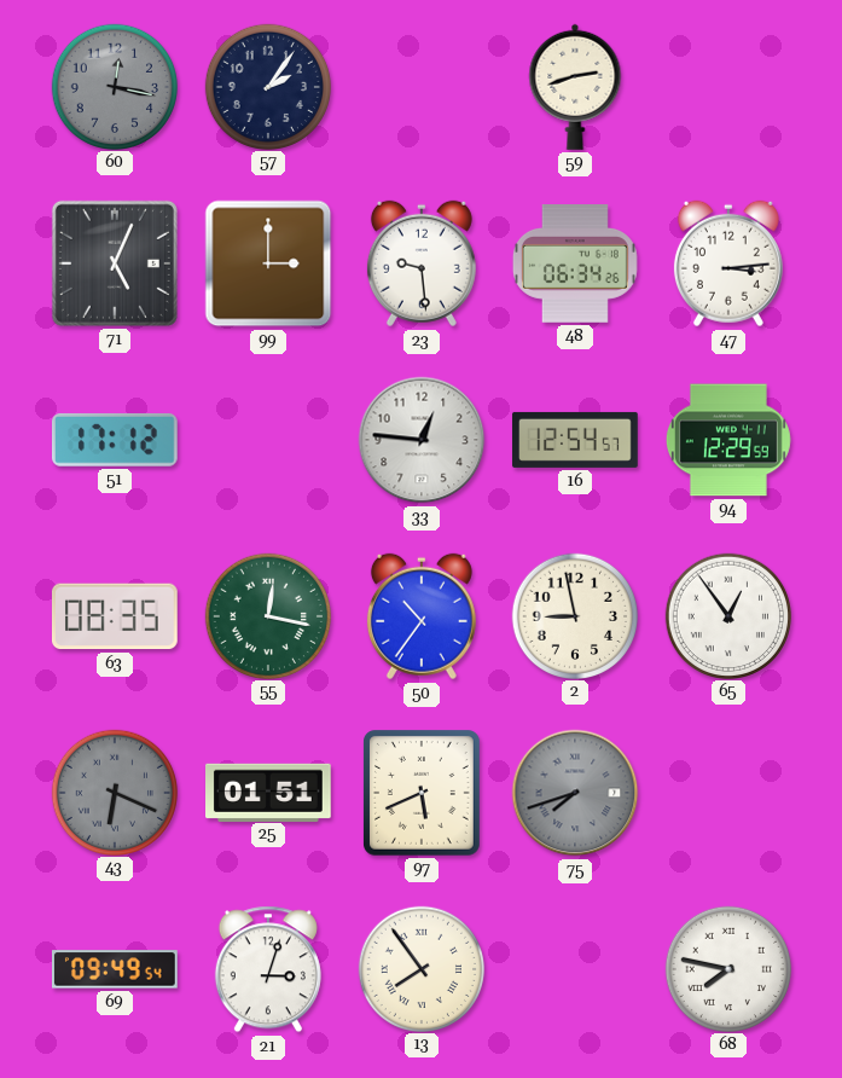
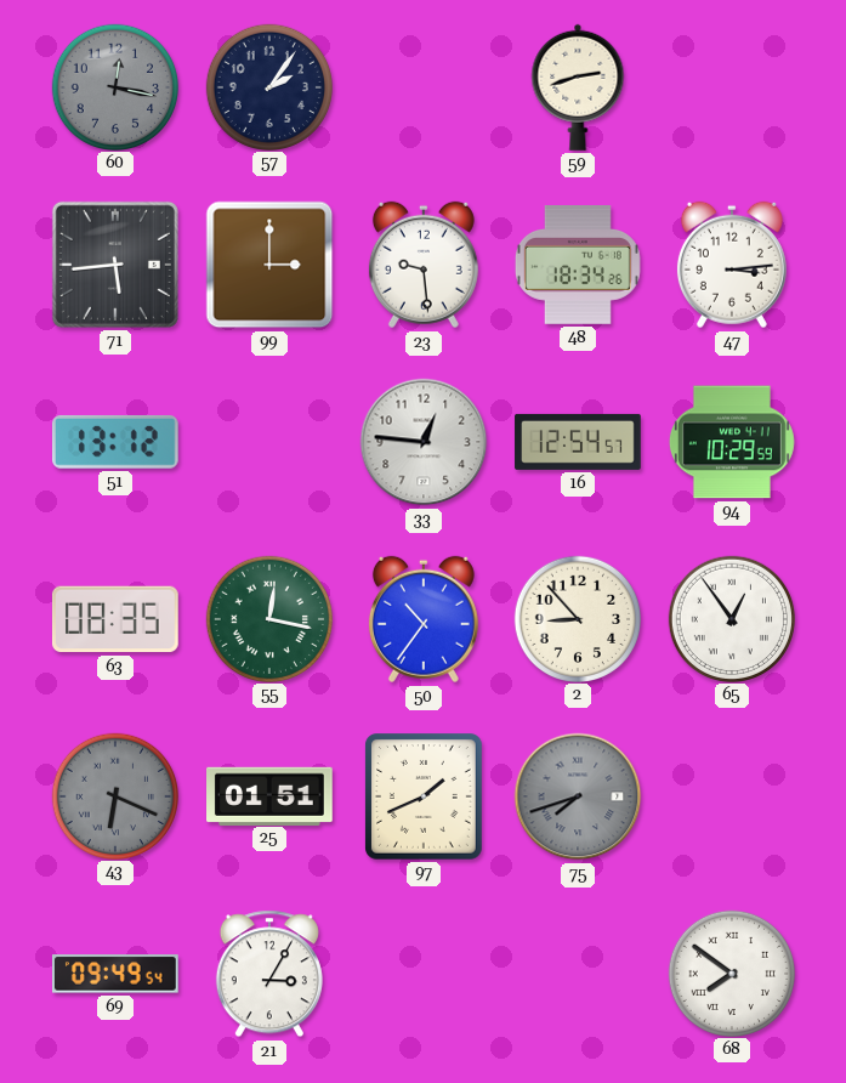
71: 5:04 -> 5:44
48: 06:34 -> 18:34
51: 17:12 -> 13:12
94: 12:29 -> 10:29
2: 8:58 -> 8:53
97: 5:41 -> 1:41
21: 3:03 -> 3:05
13: 7:54 -> none
68: 7:47 -> 7:51
